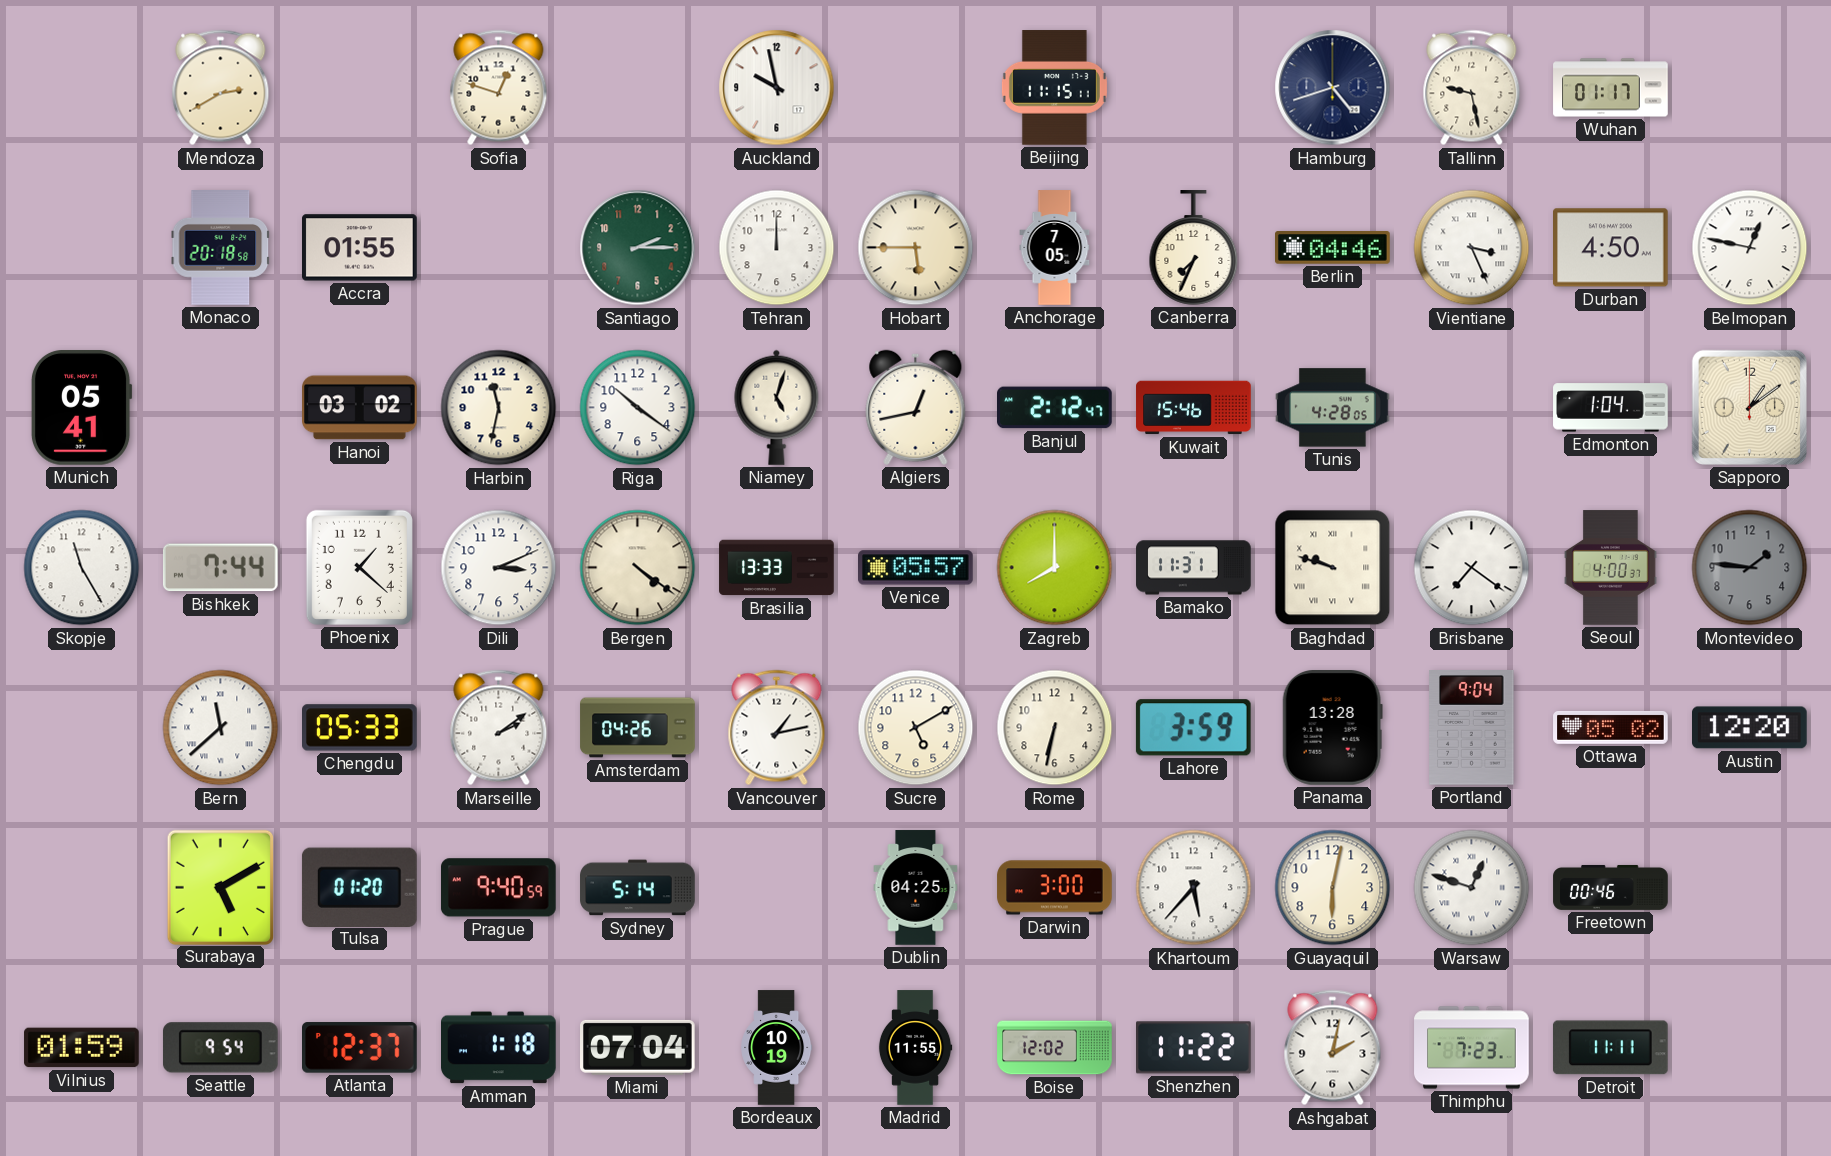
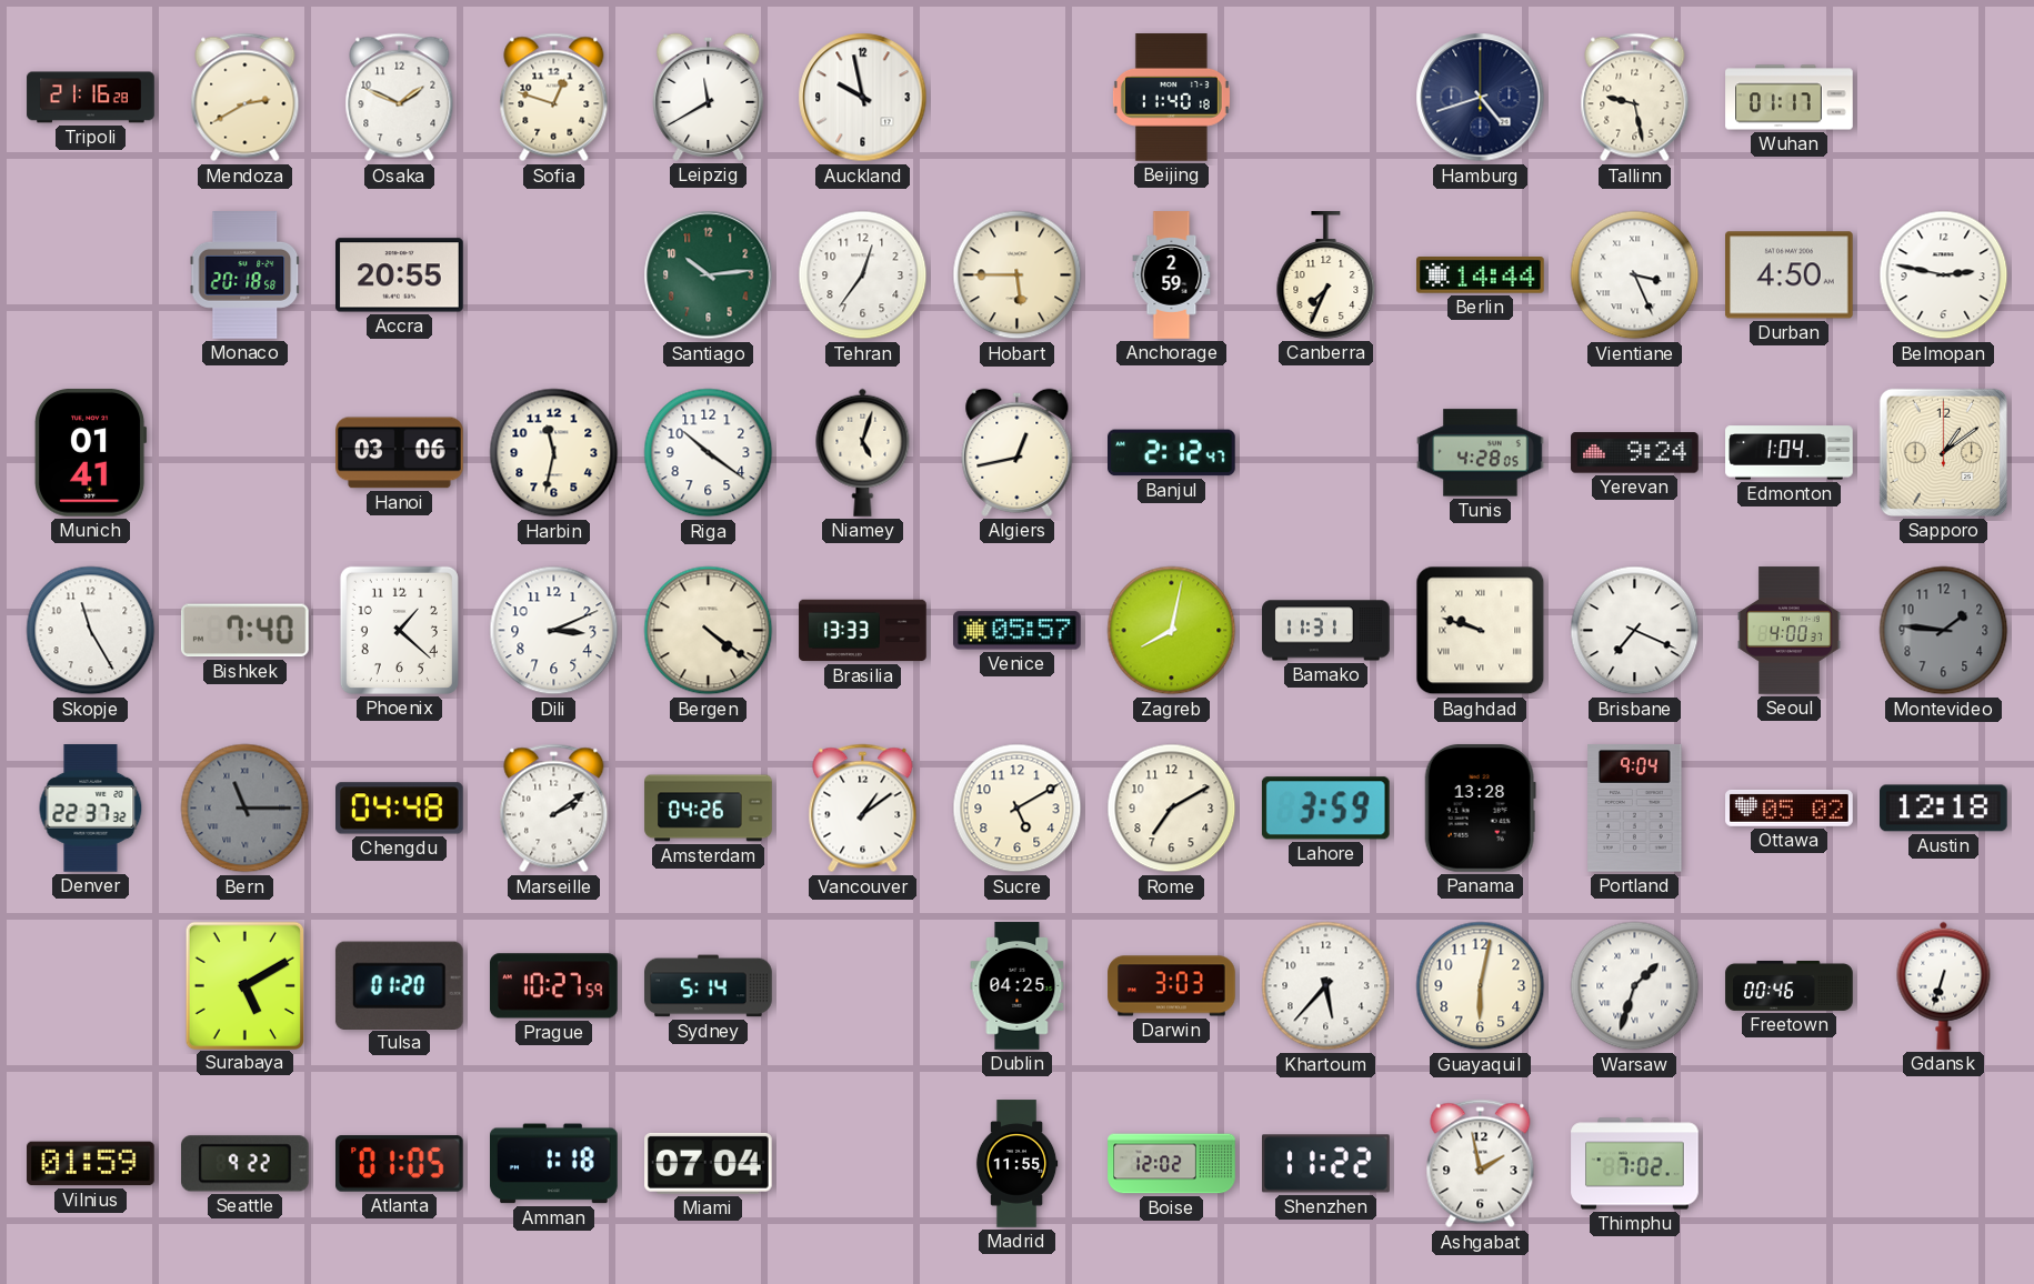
Tripoli: none -> 21:16
Osaka: none -> 1:49
Leipzig: none -> 11:40
Beijing: 11:15 -> 11:40
Accra: 01:55 -> 20:55
Santiago: 2:15 -> 10:14
Tehran: 12:00 -> 12:36
Anchorage: 7:05 -> 2:59
Berlin: 04:46 -> 14:44
Belmopan: 12:47 -> 2:47
Munich: 05:41 -> 01:41
Hanoi: 03:02 -> 03:06
Kuwait: 15:46 -> none
Yerevan: none -> 9:24
Bishkek: 7:44 -> 7:40
Zagreb: 8:00 -> 8:02
Brisbane: 7:21 -> 7:19
Denver: none -> 22:37
Bern: 11:38 -> 11:15
Bern dial: white -> grey
Chengdu: 05:33 -> 04:48
Vancouver: 1:13 -> 1:09
Rome: 6:32 -> 7:10
Austin: 12:20 -> 12:18
Prague: 9:40 -> 10:27
Darwin: 3:00 -> 3:03
Warsaw: 12:48 -> 1:33
Gdansk: none -> 6:33
Seattle: 9:54 -> 9:22
Atlanta: 12:37 -> 01:05
Bordeaux: 10:19 -> none
Ashgabat: 2:02 -> 1:58
Thimphu: 7:23 -> 7:02
Detroit: 11:11 -> none
